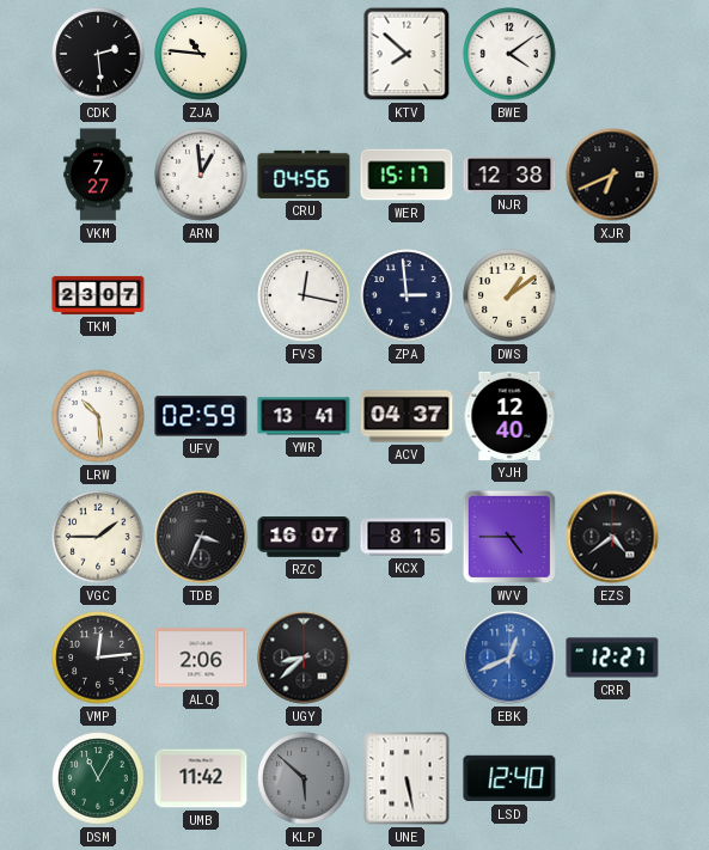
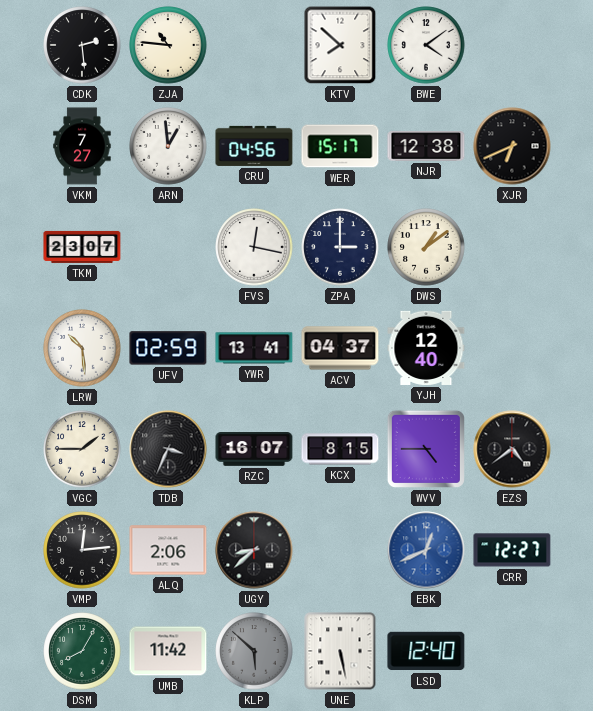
ZPA: 2:59 -> 3:00
DSM: 11:05 -> 8:05
